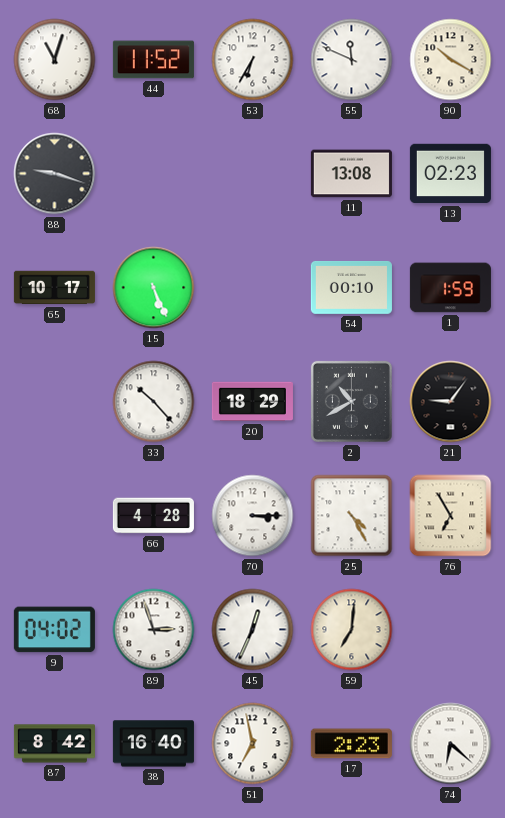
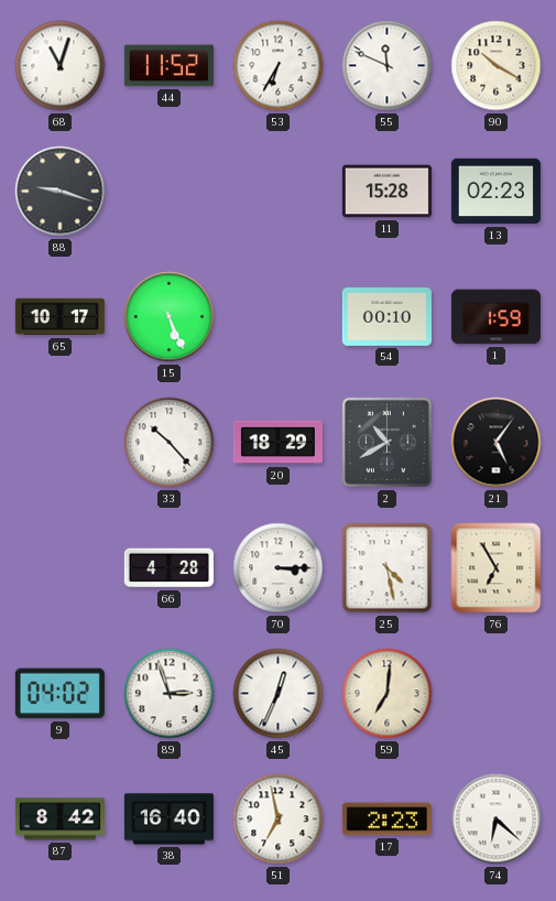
11: 13:08 -> 15:28
21: 9:06 -> 5:06
25: 4:25 -> 4:28
